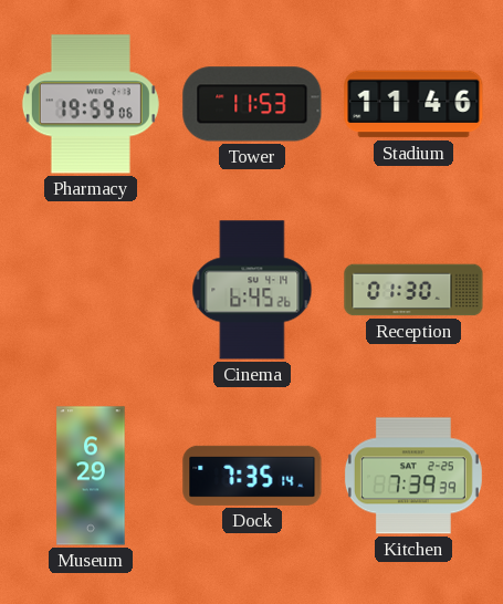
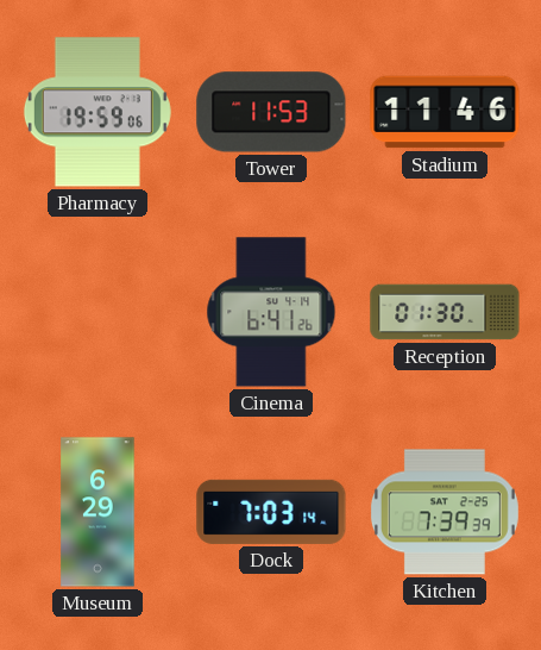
Cinema: 6:45 -> 6:41
Dock: 7:35 -> 7:03
